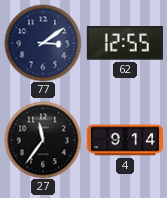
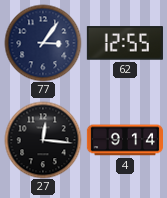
77: 3:09 -> 3:06
27: 11:36 -> 12:16
